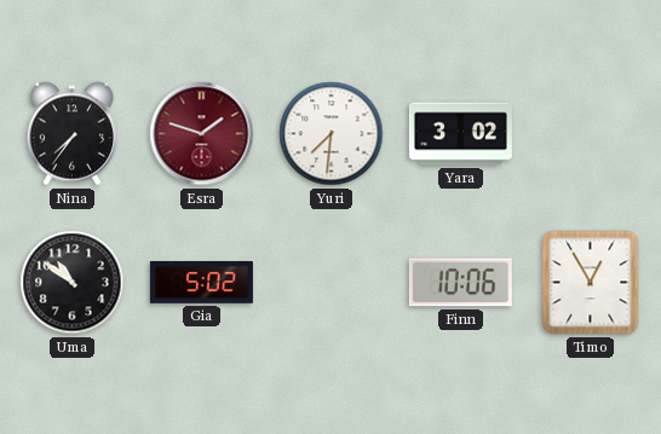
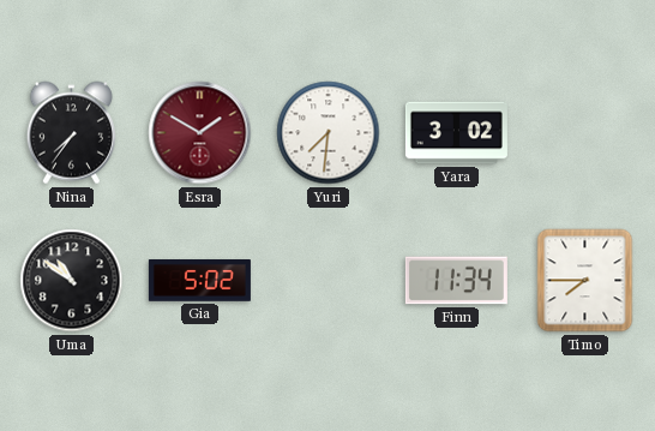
Esra: 1:48 -> 1:50
Finn: 10:06 -> 11:34
Timo: 12:55 -> 7:45
